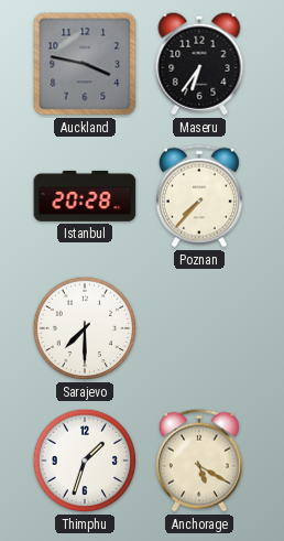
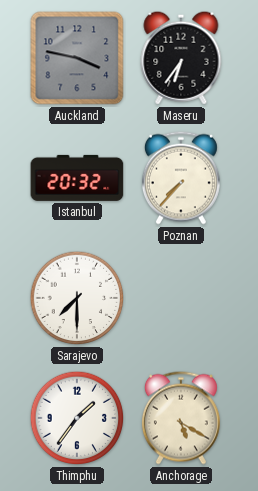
Istanbul: 20:28 -> 20:32
Thimphu: 1:33 -> 1:36
